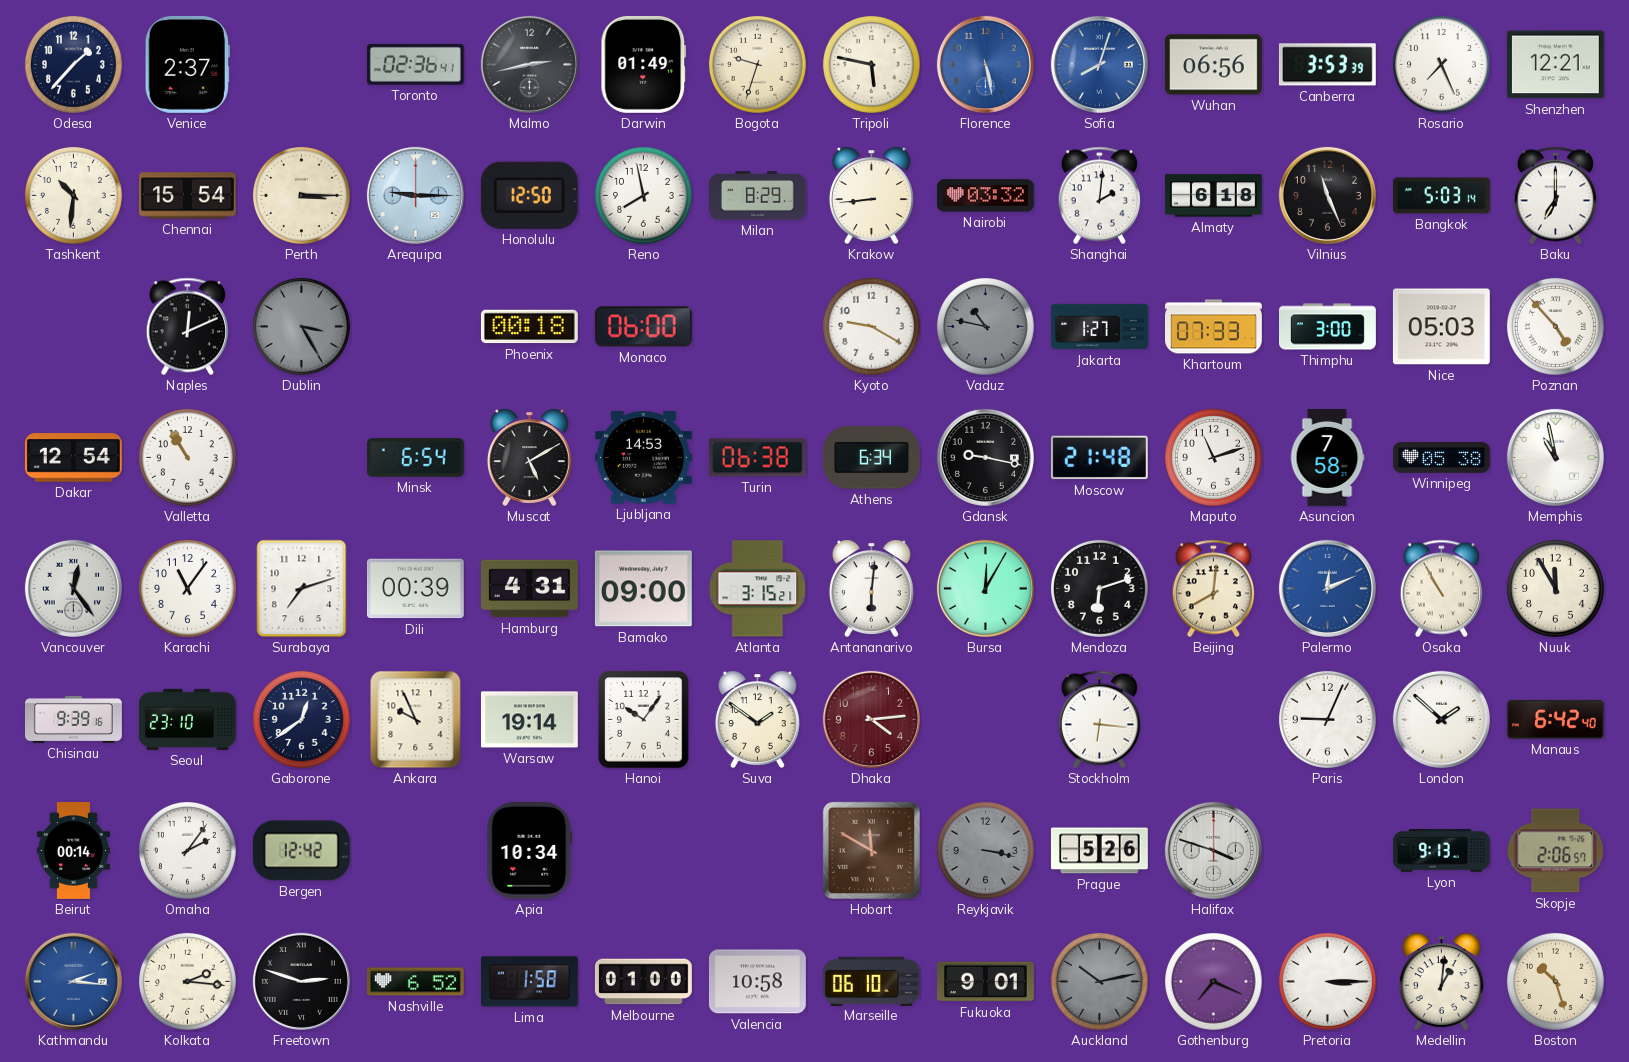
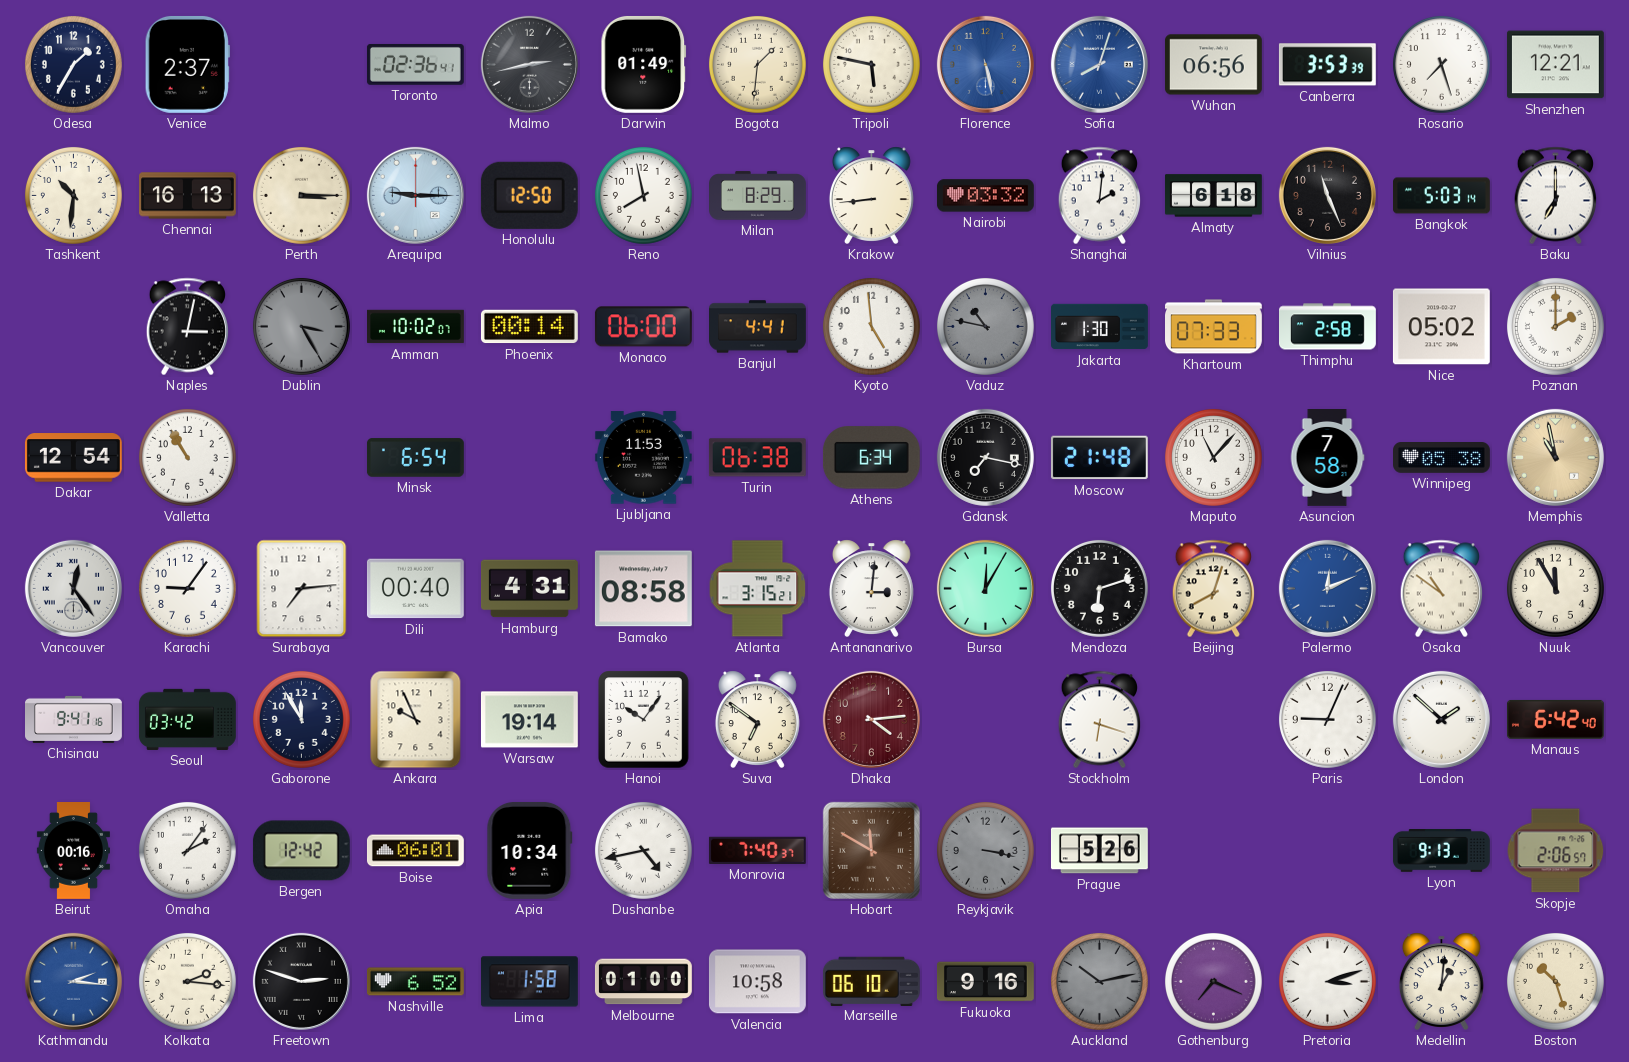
Odesa: 1:37 -> 1:35
Bogota: 9:33 -> 1:31
Rosario: 7:26 -> 7:27
Chennai: 15:54 -> 16:13
Naples: 12:11 -> 3:02
Amman: none -> 10:02
Phoenix: 00:18 -> 00:14
Banjul: none -> 4:41
Kyoto: 9:20 -> 4:59
Jakarta: 1:27 -> 1:30
Thimphu: 3:00 -> 2:58
Nice: 05:03 -> 05:02
Poznan: 4:53 -> 2:00
Muscat: 5:10 -> none
Ljubljana: 14:53 -> 11:53
Gdansk: 9:17 -> 7:17
Maputo: 11:12 -> 11:07
Memphis dial: white -> champagne
Karachi: 11:06 -> 9:06
Surabaya: 7:12 -> 7:14
Dili: 00:39 -> 00:40
Bamako: 09:00 -> 08:58
Antananarivo: 6:01 -> 3:01
Beijing: 8:01 -> 8:03
Osaka: 10:55 -> 10:51
Chisinau: 9:39 -> 9:41
Seoul: 23:10 -> 03:42
Gaborone: 12:39 -> 11:55
Suva: 1:51 -> 6:51
Stockholm: 6:16 -> 6:18
Beirut: 00:14 -> 00:16
Boise: none -> 06:01
Dushanbe: none -> 4:43
Monrovia: none -> 7:40
Halifax: 3:48 -> none
Fukuoka: 9:01 -> 9:16
Pretoria: 3:15 -> 3:12
